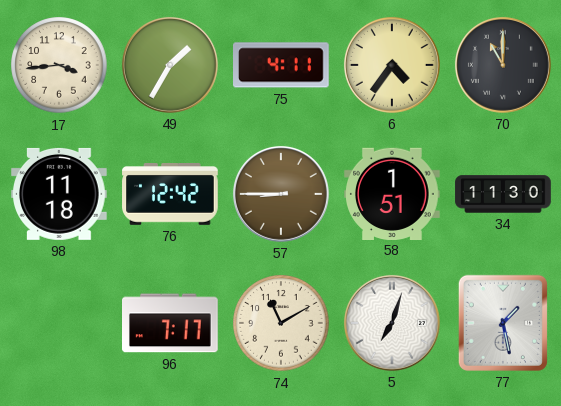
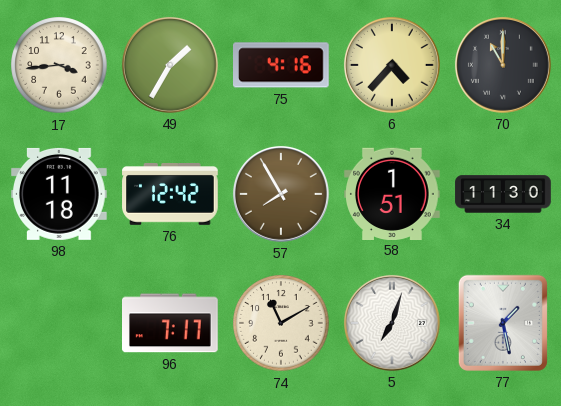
75: 4:11 -> 4:16
6: 4:36 -> 4:37
57: 8:45 -> 7:55
